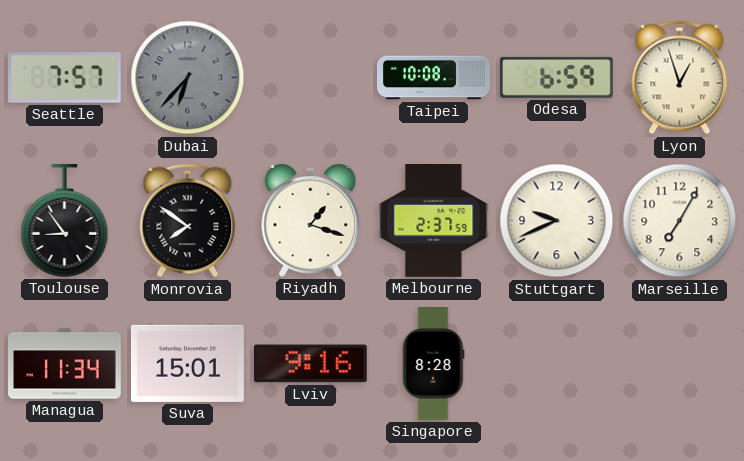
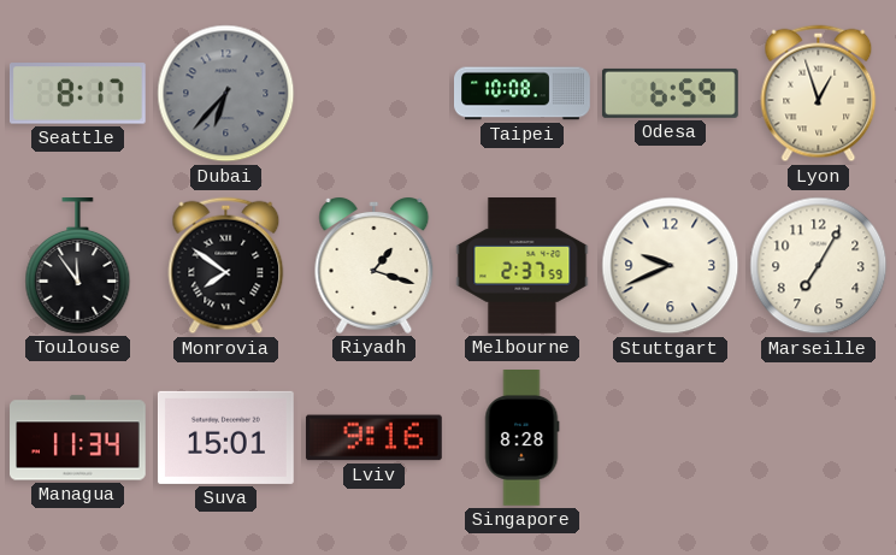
Seattle: 7:57 -> 8:17
Toulouse: 8:54 -> 11:54
